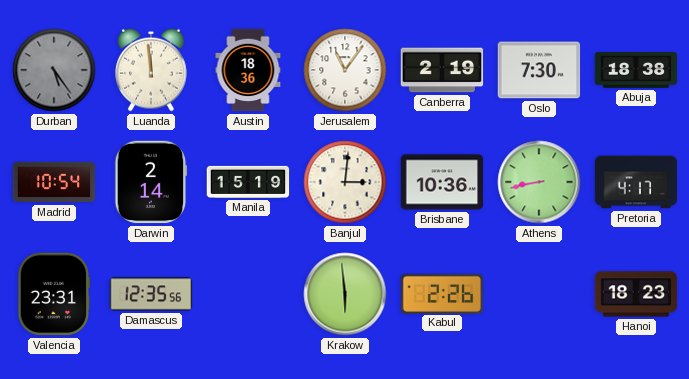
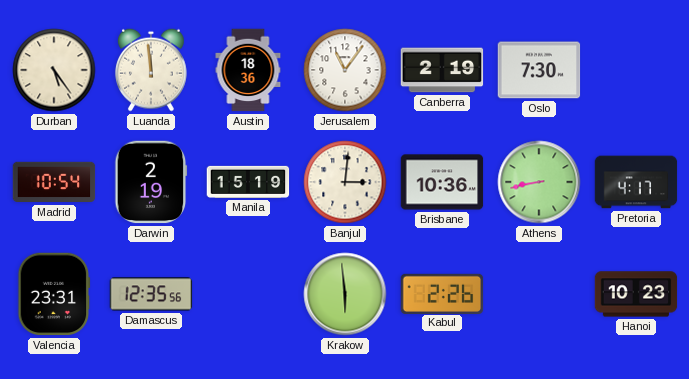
Durban dial: grey -> cream
Abuja: 18:38 -> none
Darwin: 2:14 -> 2:19
Hanoi: 18:23 -> 10:23
